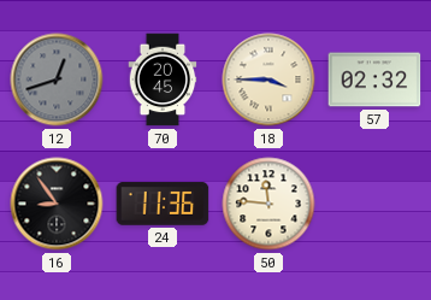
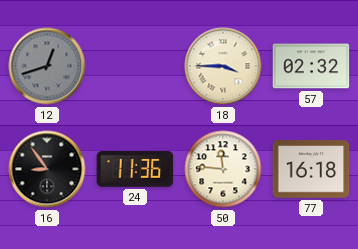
70: 20:45 -> none
77: none -> 16:18
